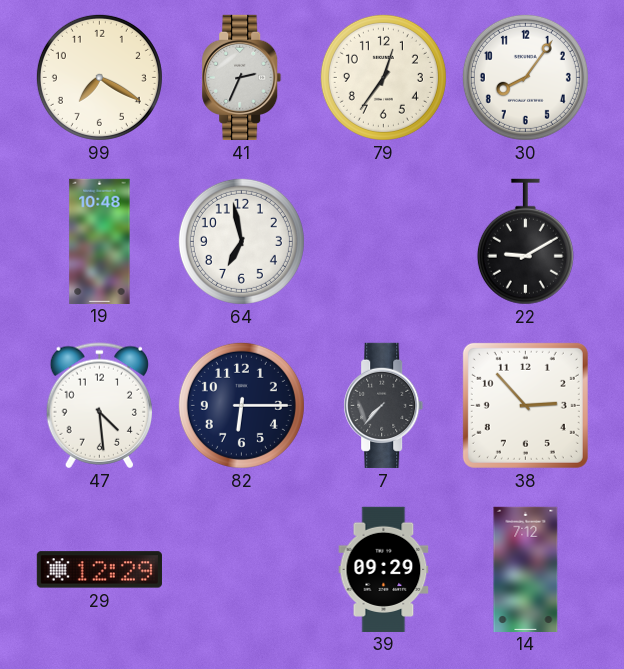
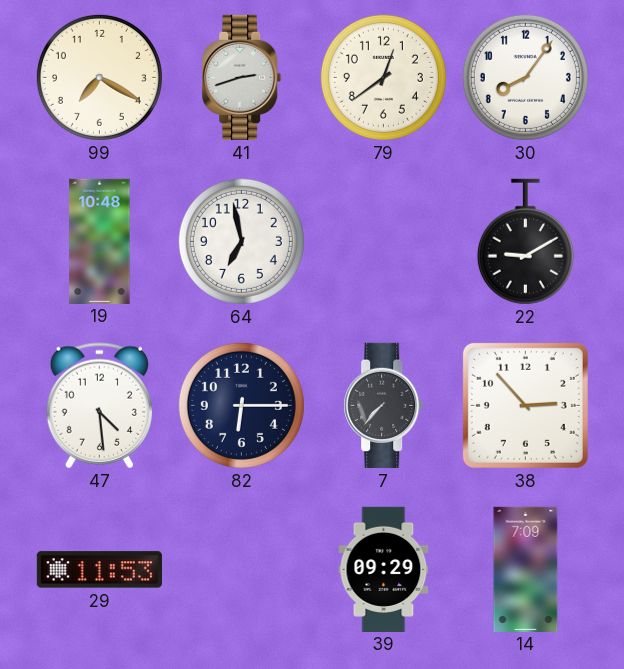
41: 2:34 -> 2:42
79: 12:36 -> 12:39
29: 12:29 -> 11:53
14: 7:12 -> 7:09
